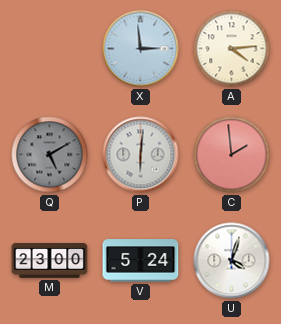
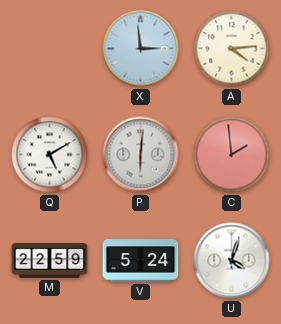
Q dial: grey -> white
M: 23:00 -> 22:59
